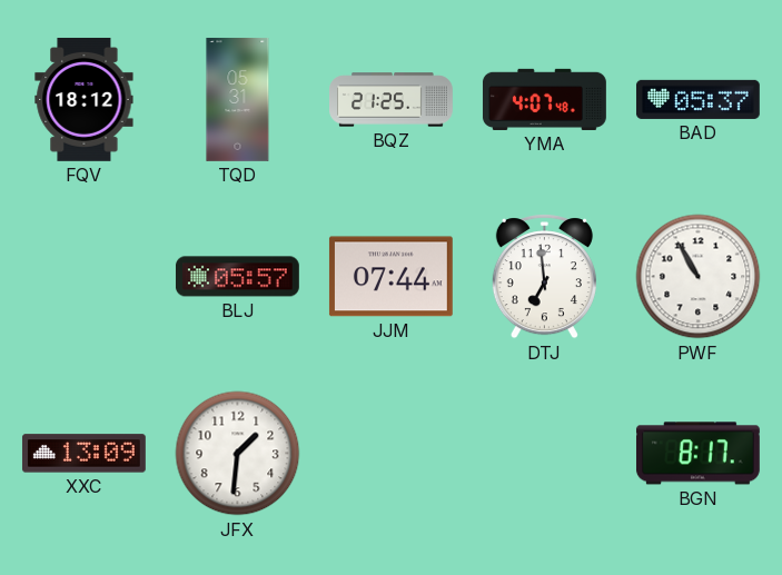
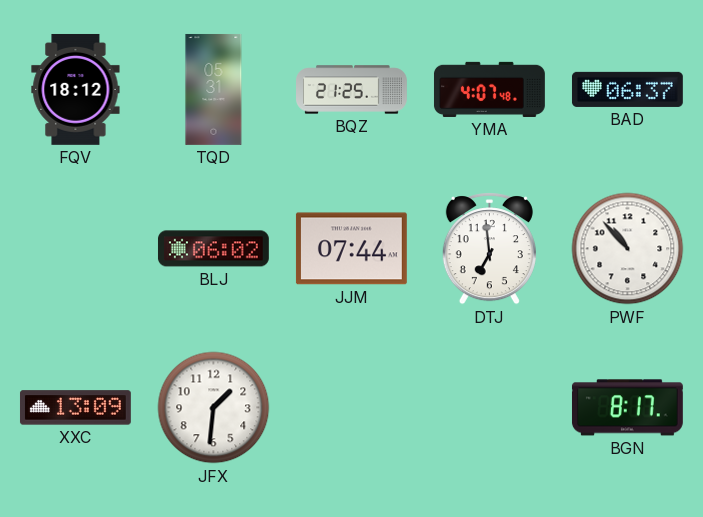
BAD: 05:37 -> 06:37
BLJ: 05:57 -> 06:02
PWF: 10:55 -> 10:53
